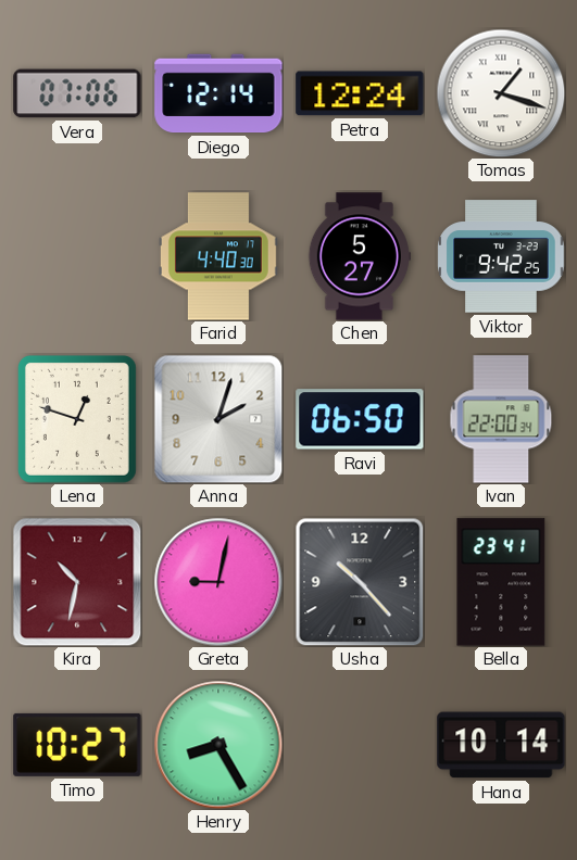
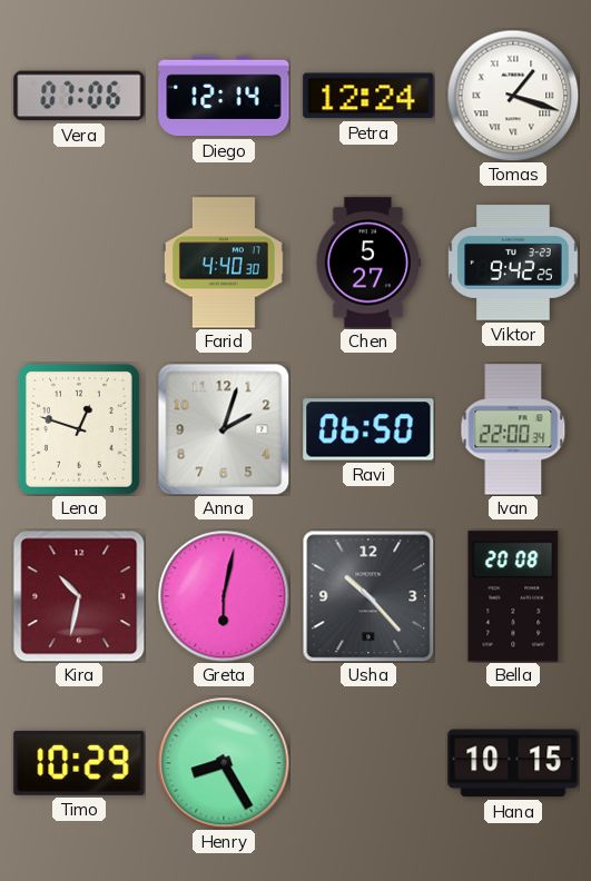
Greta: 9:02 -> 6:02
Bella: 23:41 -> 20:08
Timo: 10:27 -> 10:29
Hana: 10:14 -> 10:15
